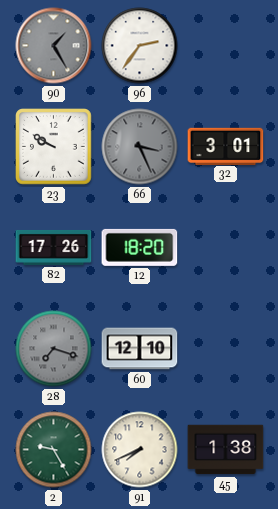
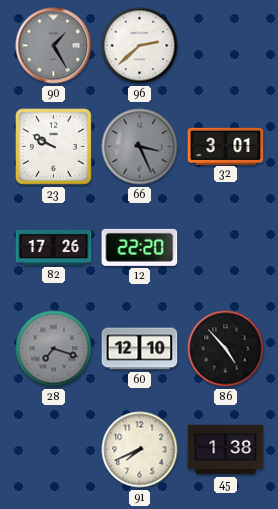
96: 2:36 -> 2:38
12: 18:20 -> 22:20
86: none -> 4:53
2: 9:25 -> none
